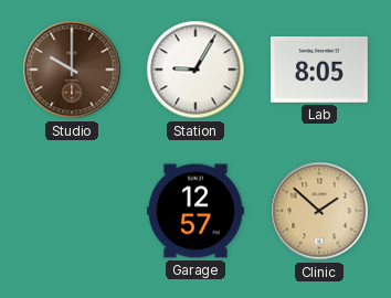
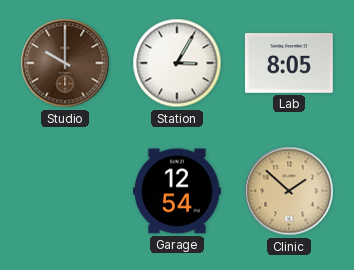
Station: 9:05 -> 3:05
Garage: 12:57 -> 12:54
